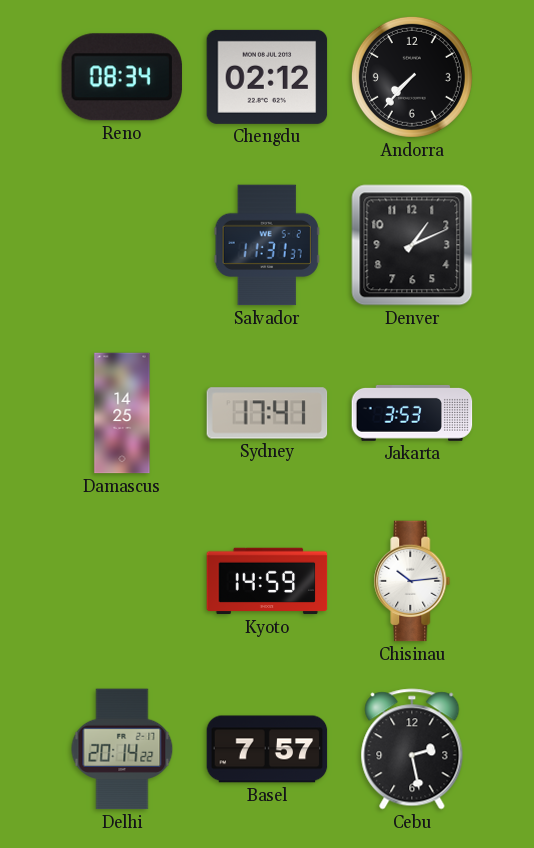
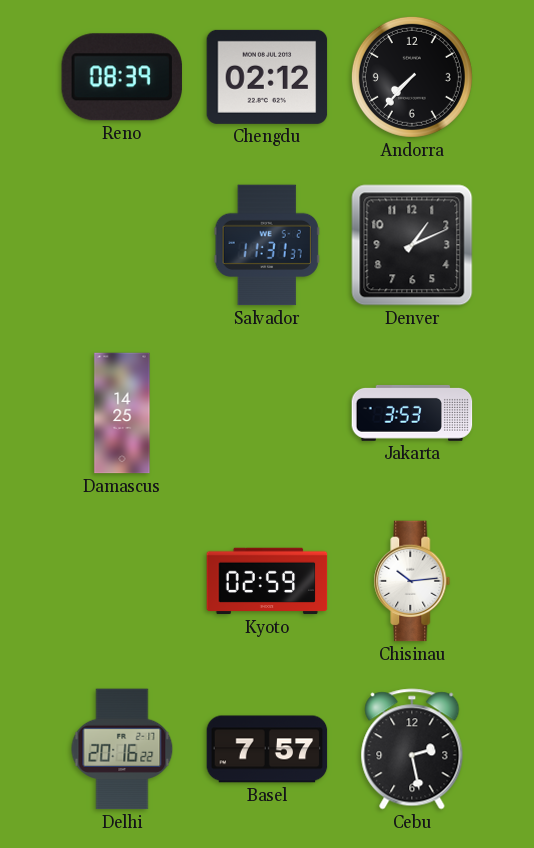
Reno: 08:34 -> 08:39
Sydney: 17:41 -> none
Kyoto: 14:59 -> 02:59
Delhi: 20:14 -> 20:16
